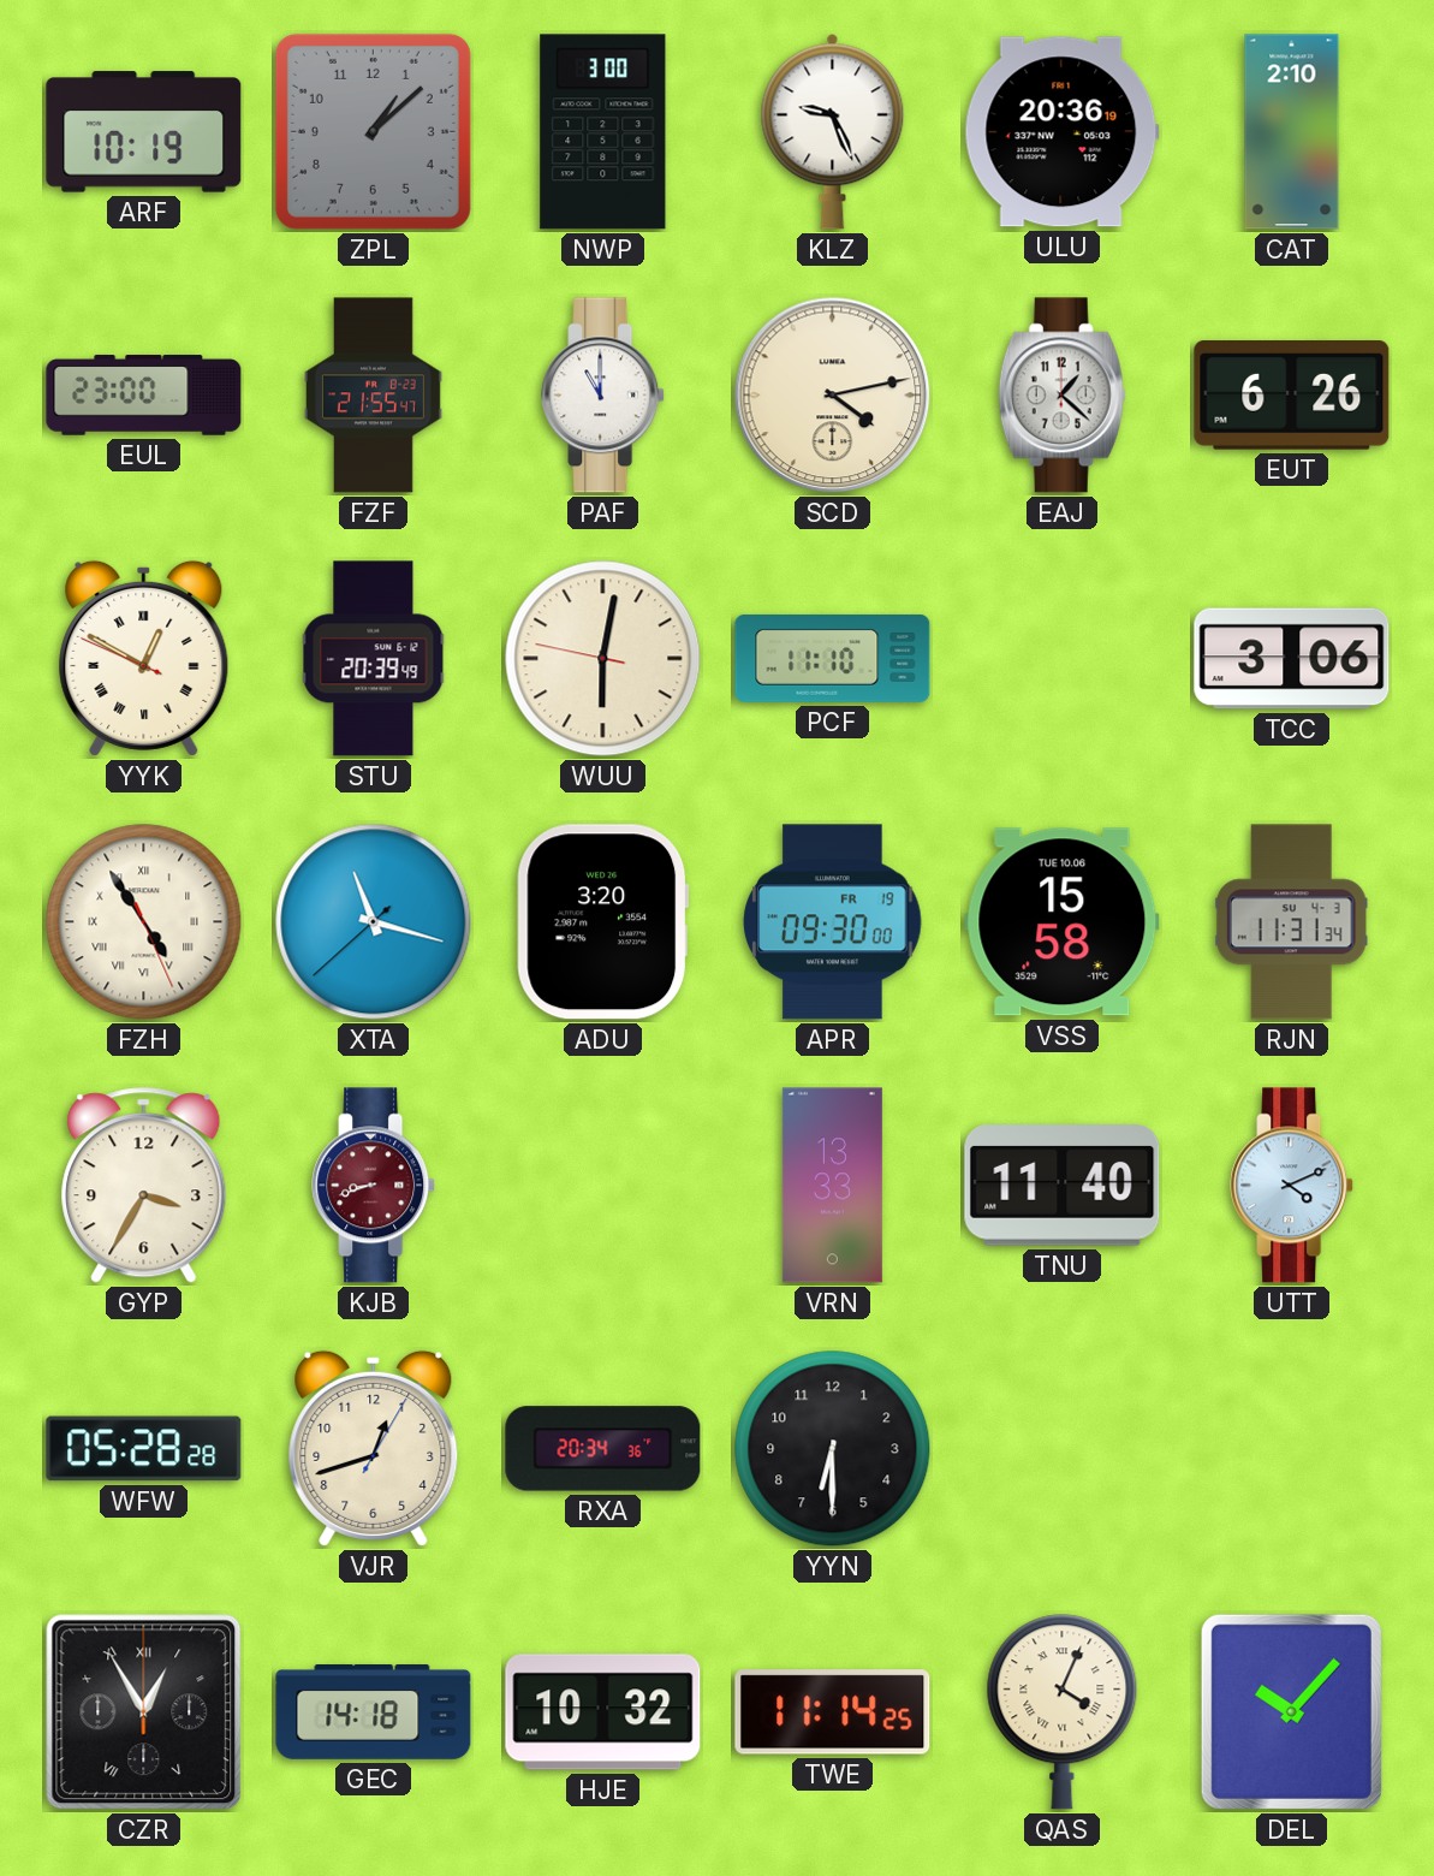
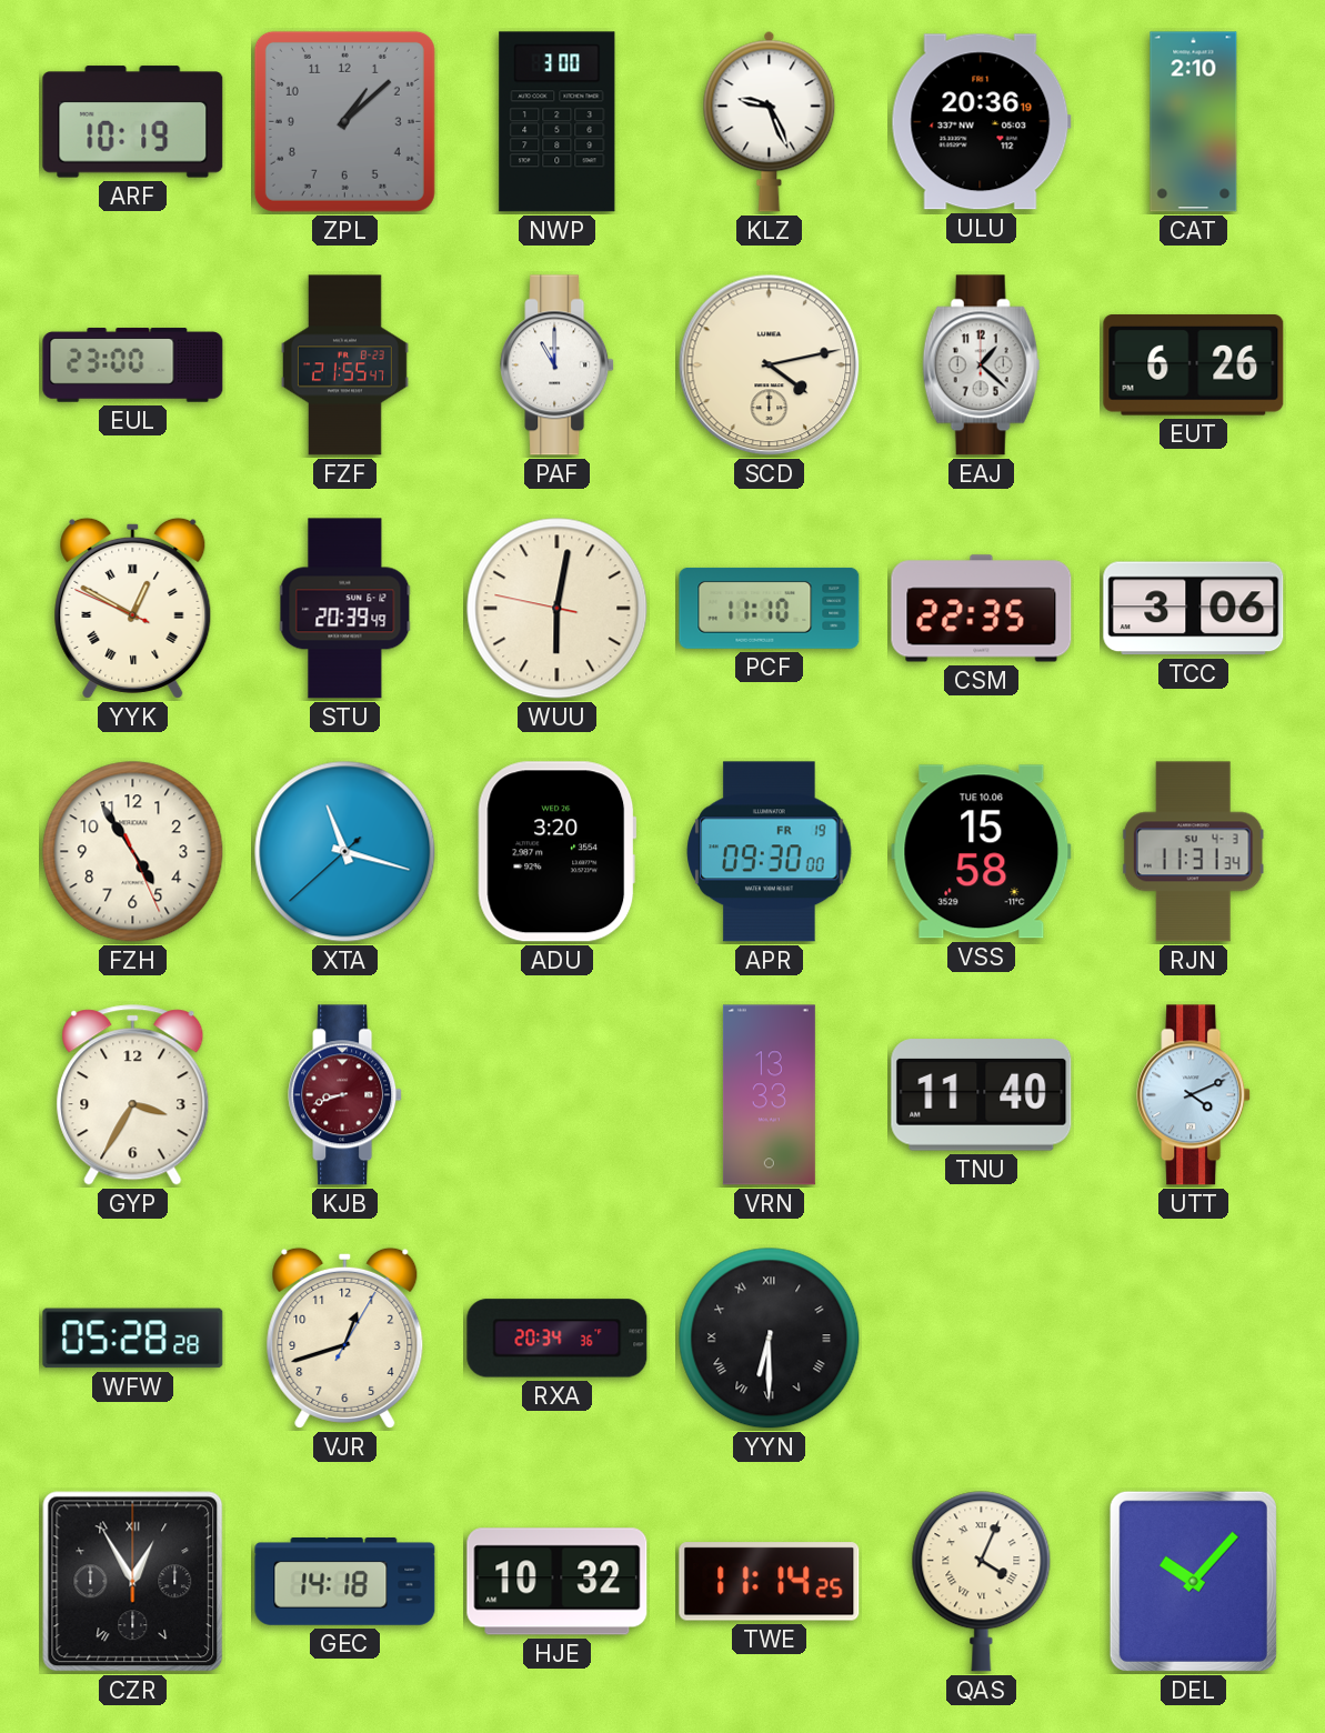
CSM: none -> 22:35
FZH numerals: Roman -> Arabic
YYN numerals: Arabic -> Roman
